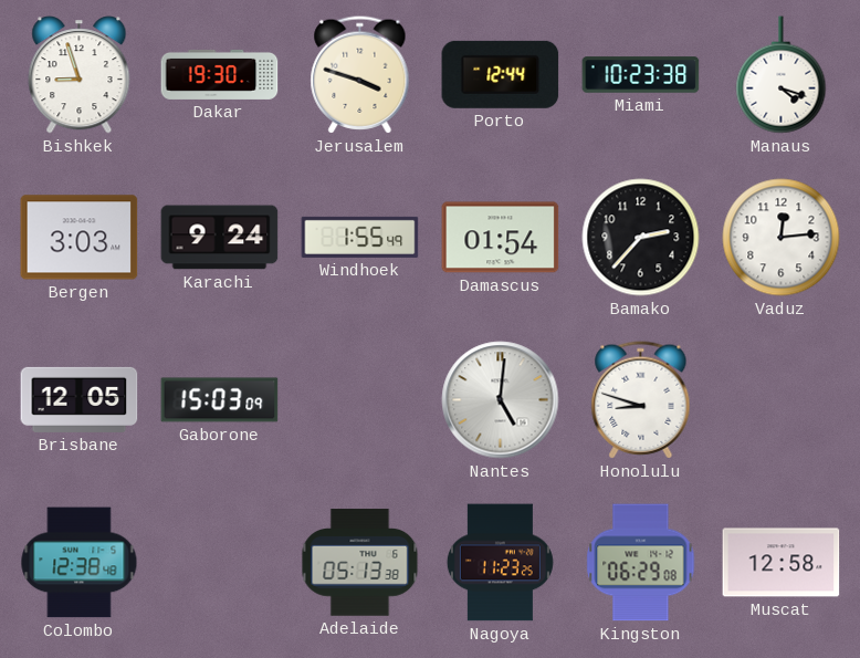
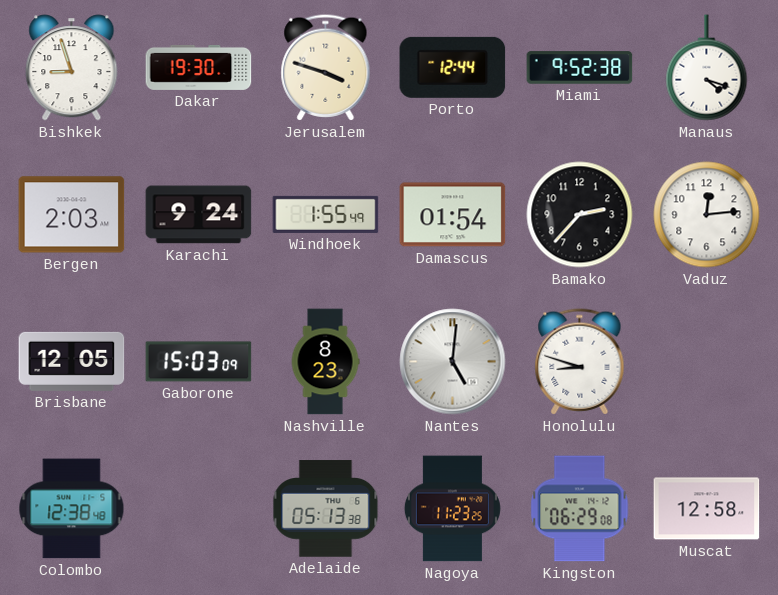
Miami: 10:23 -> 9:52
Bergen: 3:03 -> 2:03
Nashville: none -> 8:23
